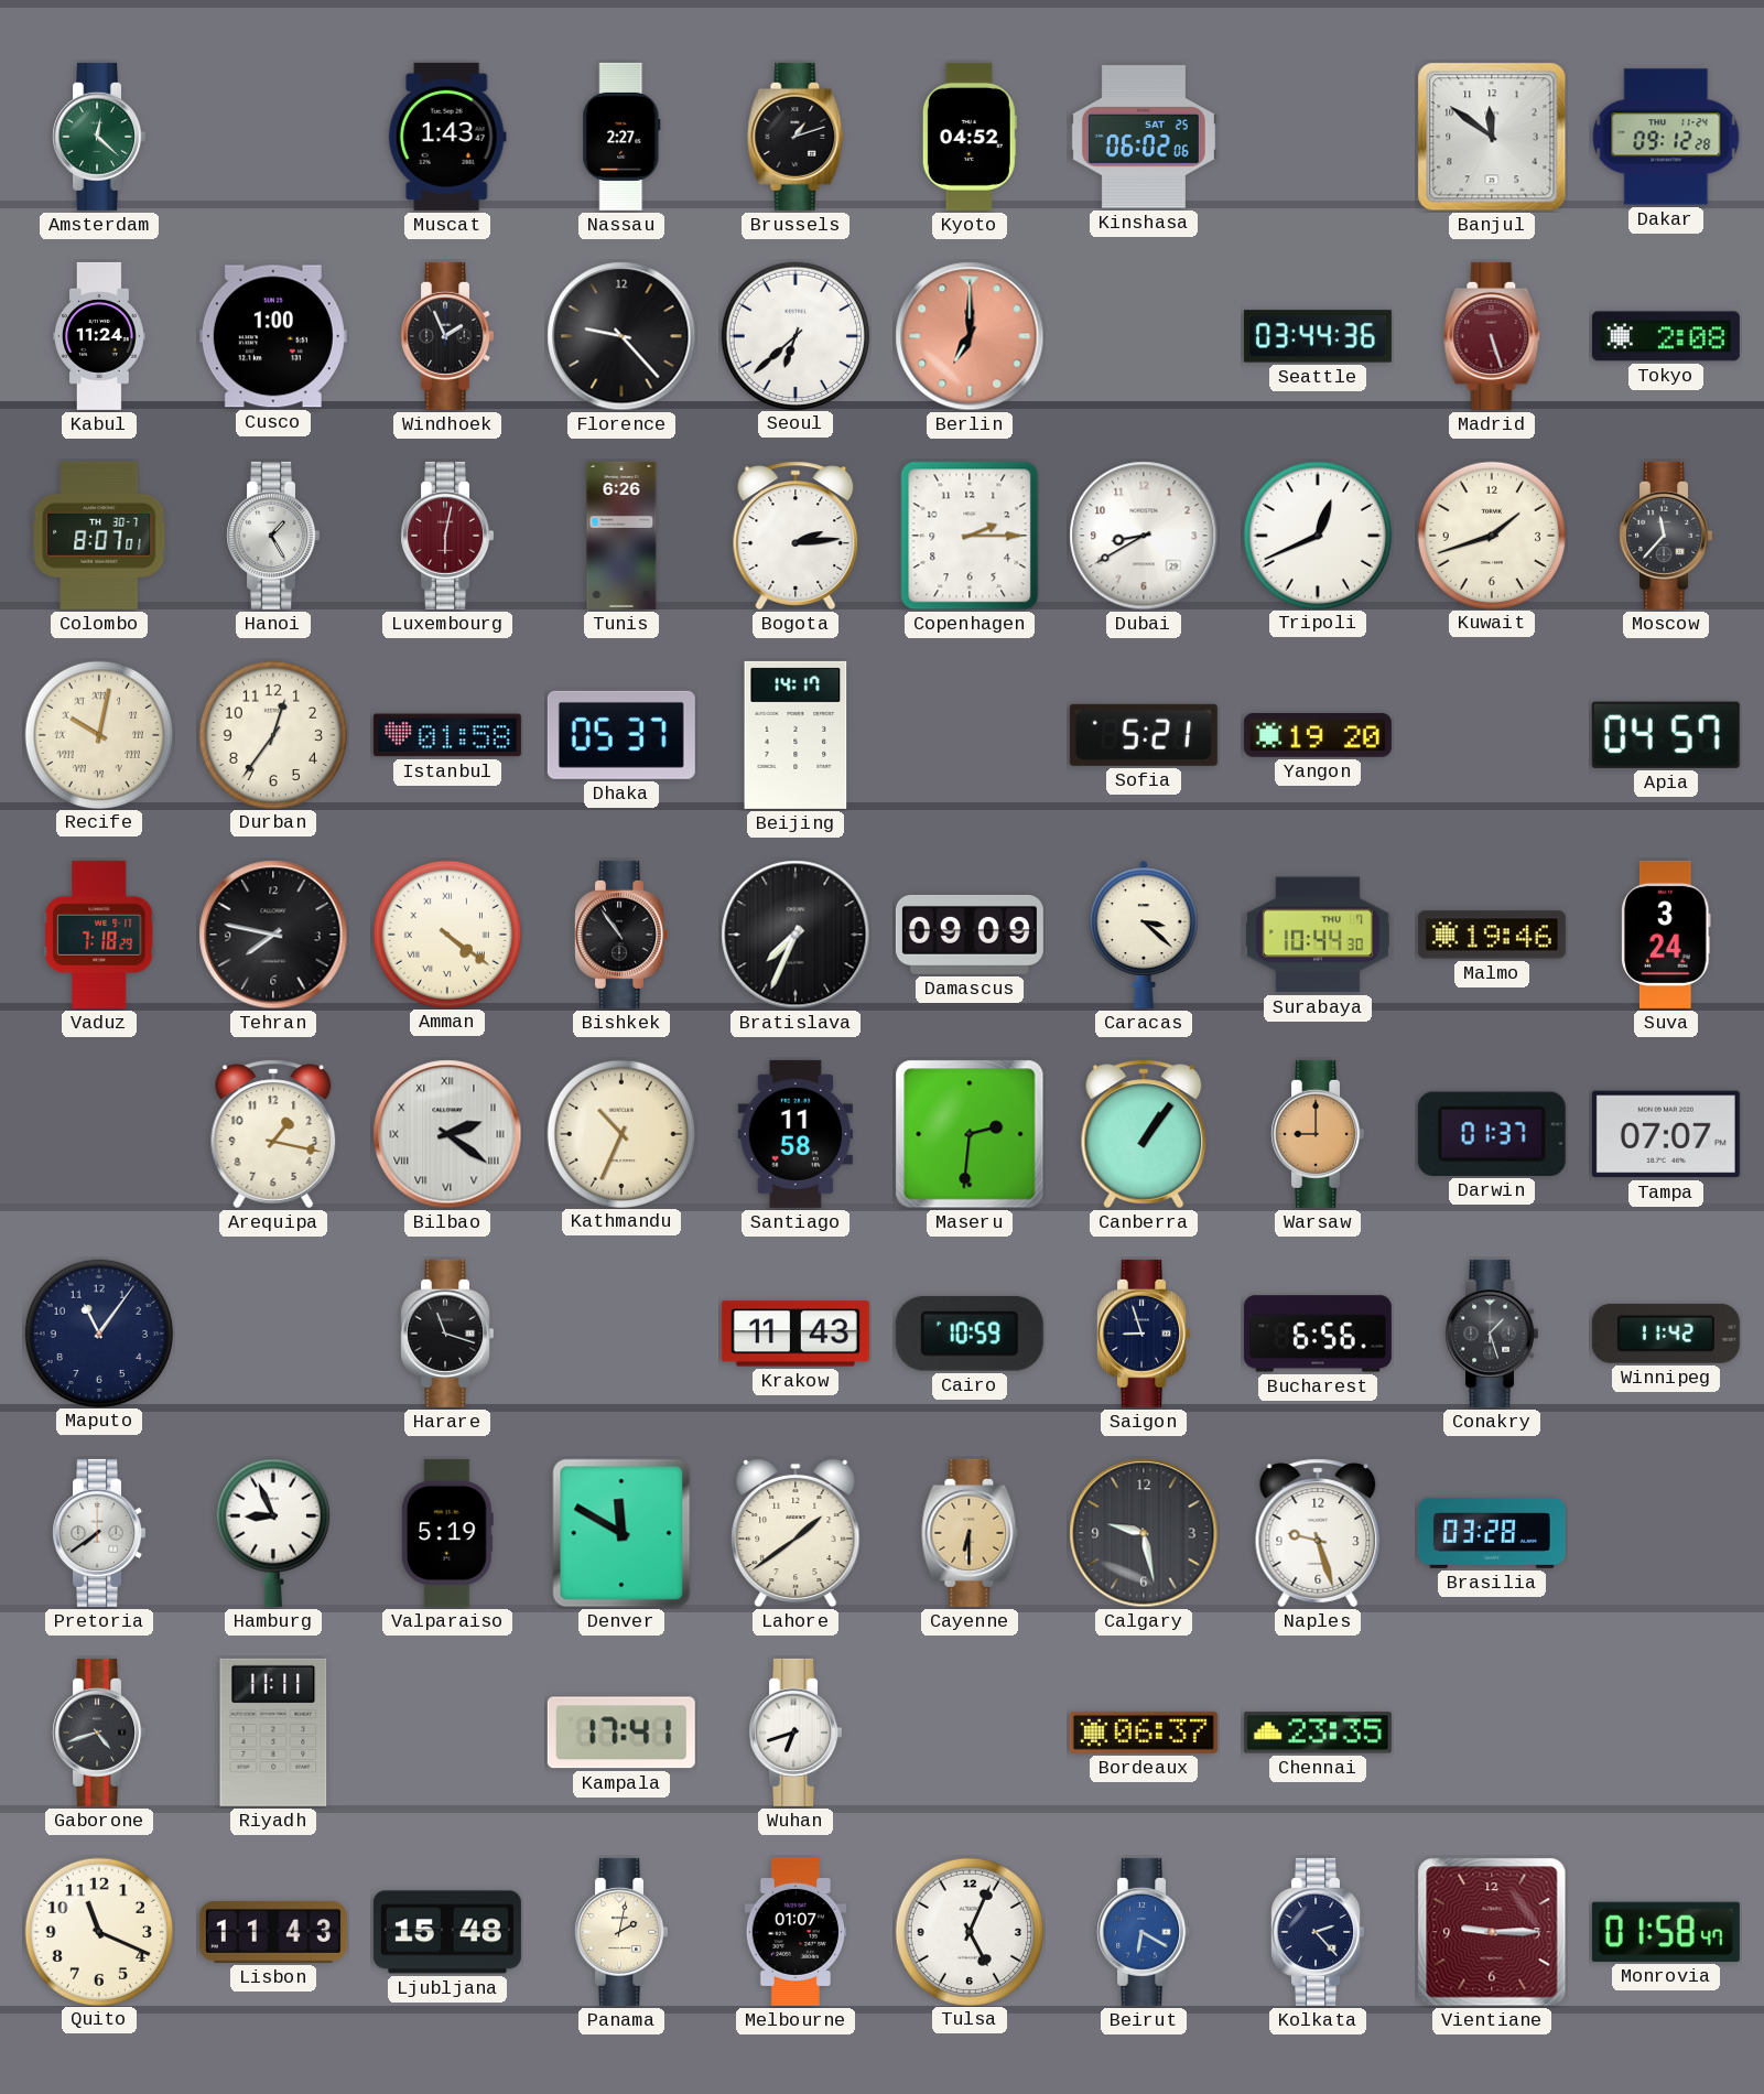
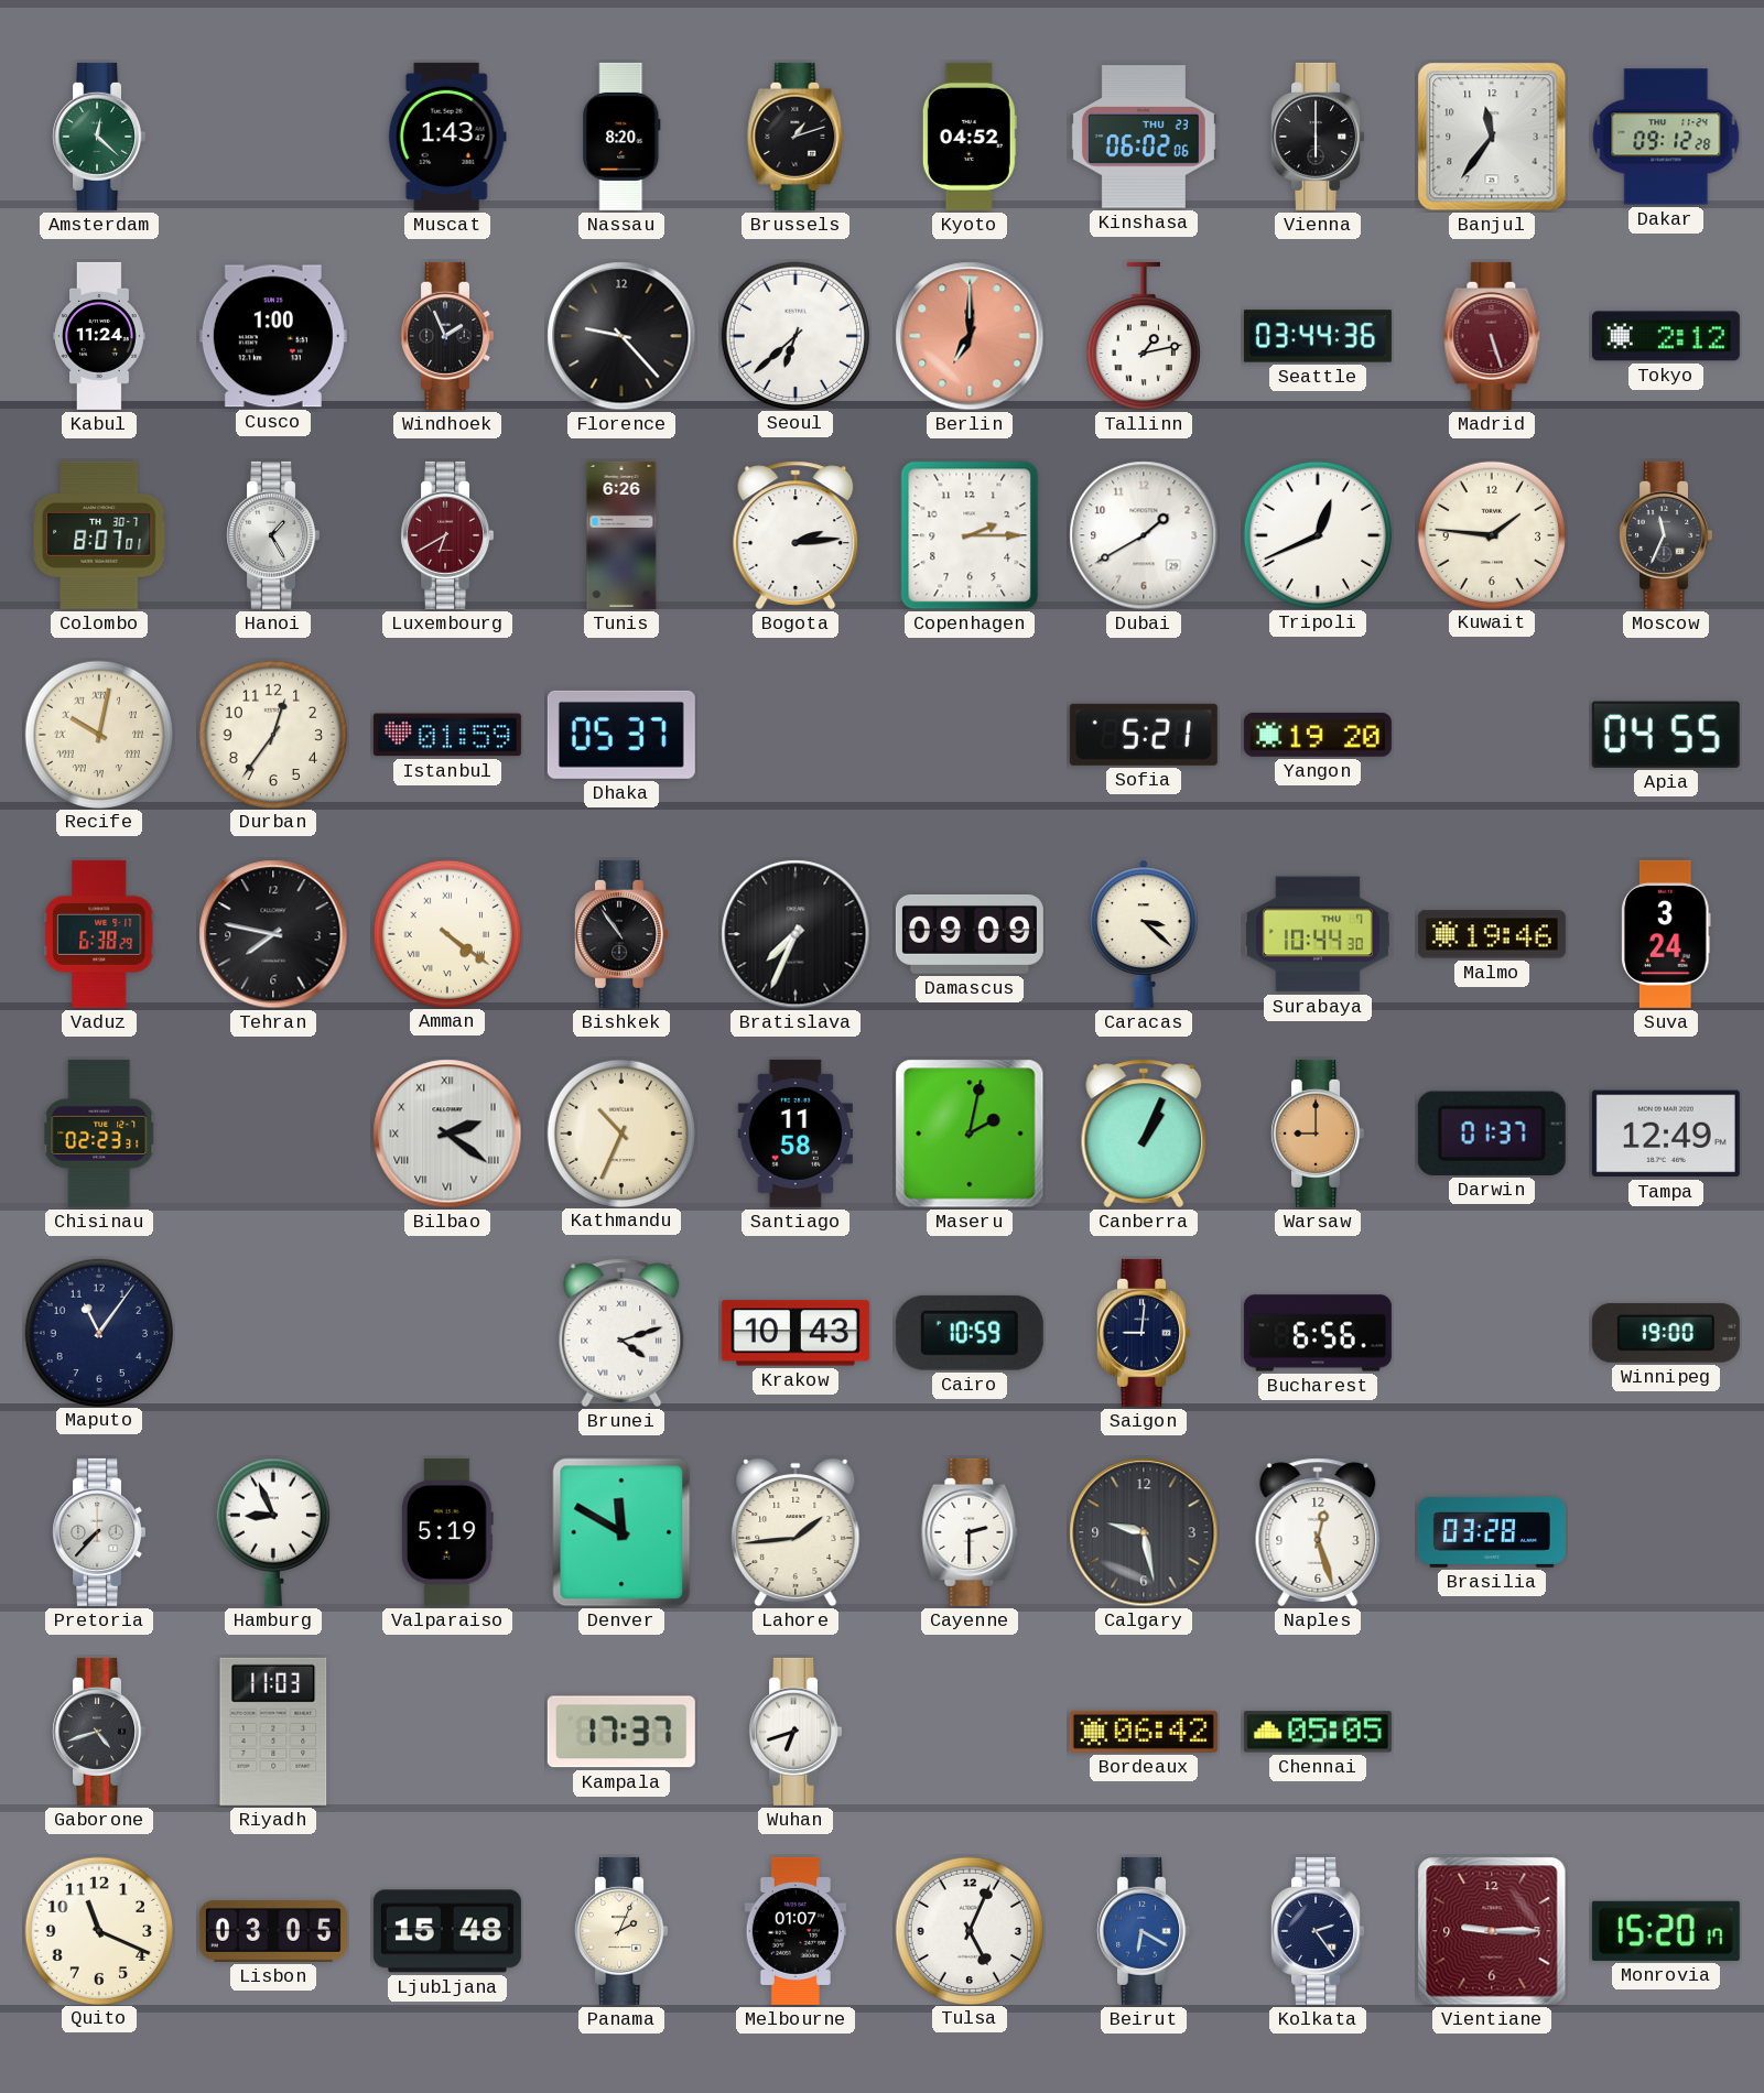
Nassau: 2:27 -> 8:20
Kinshasa date: SAT 25 -> THU 23
Vienna: none -> 6:00
Banjul: 11:51 -> 11:36
Tallinn: none -> 1:13
Tokyo: 2:08 -> 2:12
Luxembourg: 6:02 -> 6:40
Dubai: 8:40 -> 1:40
Kuwait: 1:42 -> 1:46
Moscow: 11:37 -> 11:34
Istanbul: 01:58 -> 01:59
Beijing: 14:17 -> none
Apia: 04:57 -> 04:55
Vaduz: 7:18 -> 6:38
Chisinau: none -> 02:23
Arequipa: 1:17 -> none
Maseru: 2:31 -> 2:02
Canberra: 1:06 -> 1:04
Tampa: 07:07 -> 12:49
Harare: 11:18 -> none
Brunei: none -> 4:12
Krakow: 11:43 -> 10:43
Saigon: 8:57 -> 9:01
Conakry: 1:27 -> none
Winnipeg: 11:42 -> 19:00
Pretoria: 7:39 -> 7:37
Lahore: 1:39 -> 1:44
Cayenne: 6:30 -> 2:30
Cayenne dial: champagne -> white
Naples: 9:27 -> 12:27
Riyadh: 11:11 -> 11:03
Kampala: 17:41 -> 17:37
Bordeaux: 06:37 -> 06:42
Chennai: 23:35 -> 05:05
Lisbon: 11:43 -> 03:05
Panama: 2:02 -> 2:04
Kolkata: 2:23 -> 2:24
Monrovia: 01:58 -> 15:20
